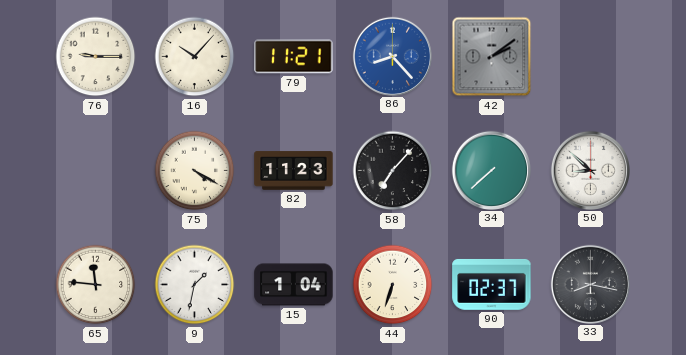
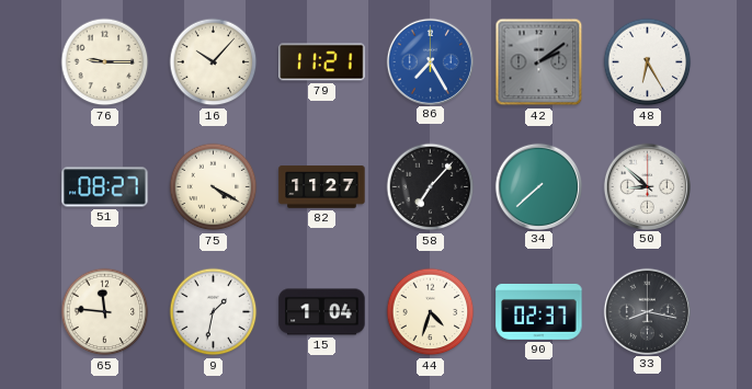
86: 8:23 -> 7:25
48: none -> 6:25
51: none -> 08:27
82: 11:23 -> 11:27
44: 6:33 -> 4:33
